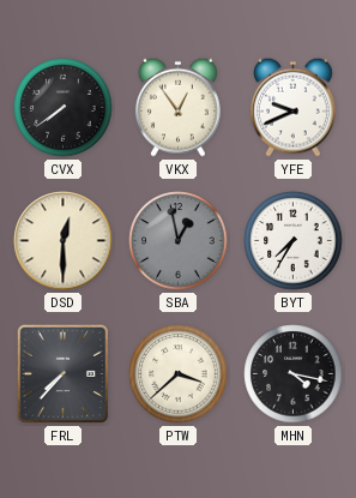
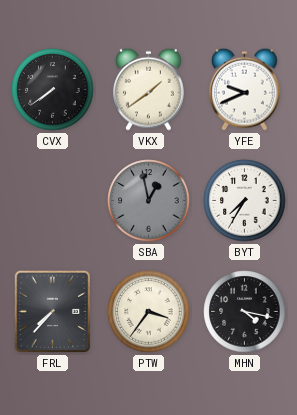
VKX: 12:54 -> 1:39
DSD: 12:30 -> none
PTW: 3:38 -> 3:36
